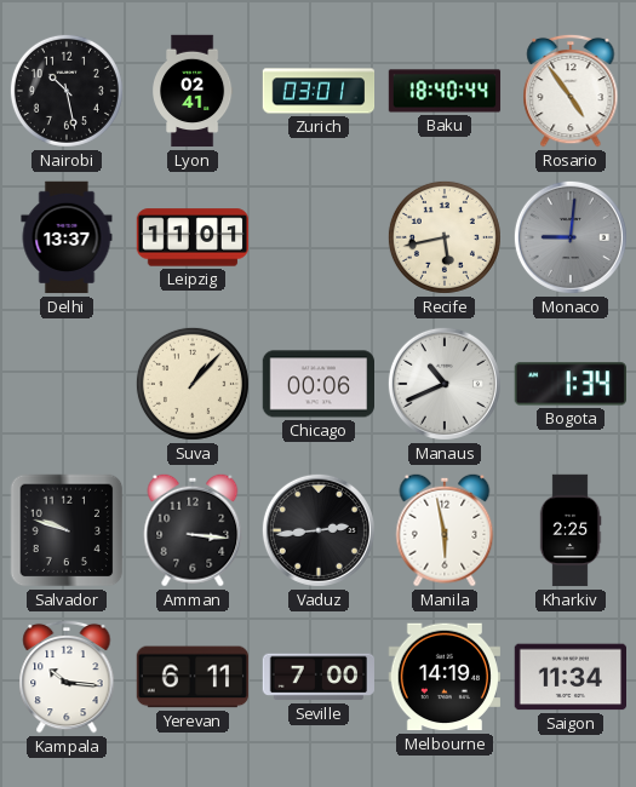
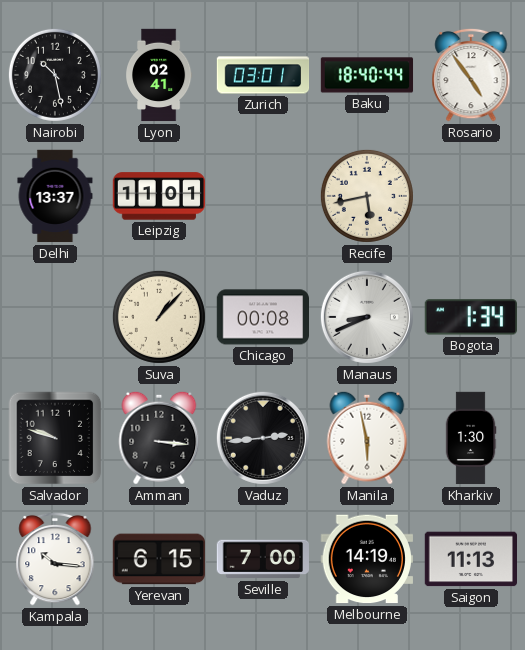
Monaco: 9:01 -> none
Chicago: 00:06 -> 00:08
Manaus: 10:41 -> 8:41
Kharkiv: 2:25 -> 1:30
Yerevan: 6:11 -> 6:15
Saigon: 11:34 -> 11:13
